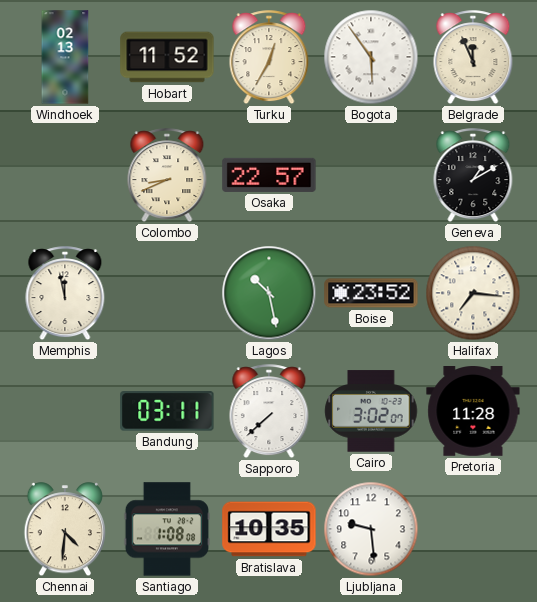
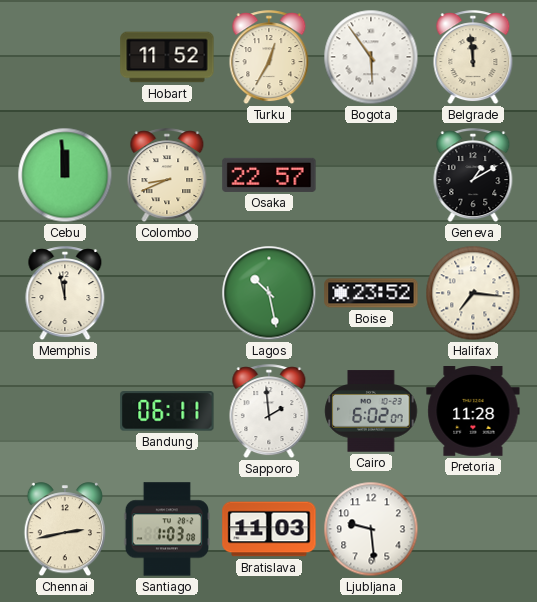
Windhoek: 02:13 -> none
Belgrade: 11:56 -> 11:59
Cebu: none -> 11:59
Bandung: 03:11 -> 06:11
Sapporo: 7:38 -> 1:59
Cairo: 3:02 -> 6:02
Chennai: 4:31 -> 2:43
Santiago: 1:08 -> 1:03
Bratislava: 10:35 -> 11:03
